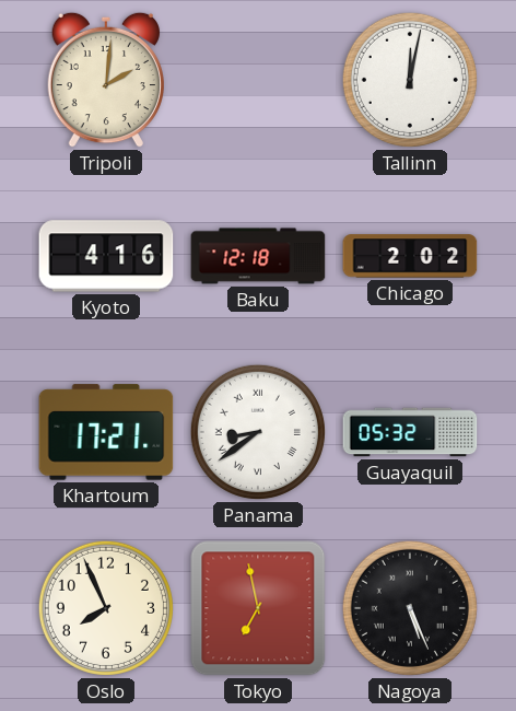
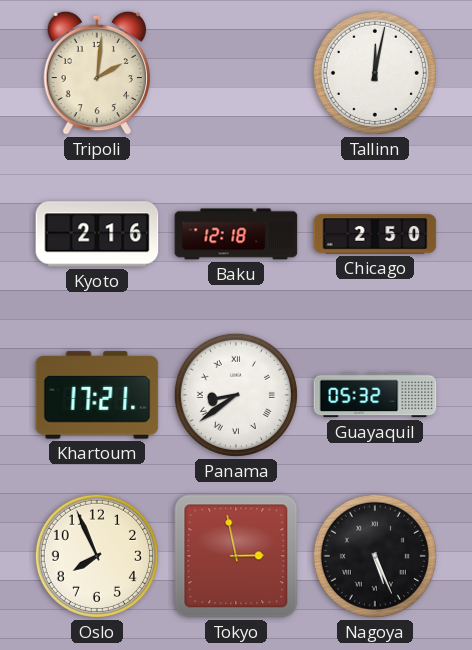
Kyoto: 4:16 -> 2:16
Chicago: 2:02 -> 2:50
Tokyo: 6:58 -> 2:58
